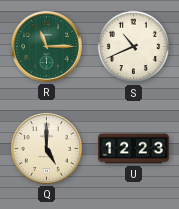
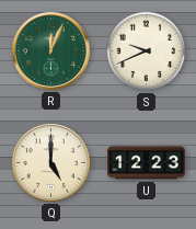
R: 11:15 -> 12:04
S: 10:41 -> 9:41
